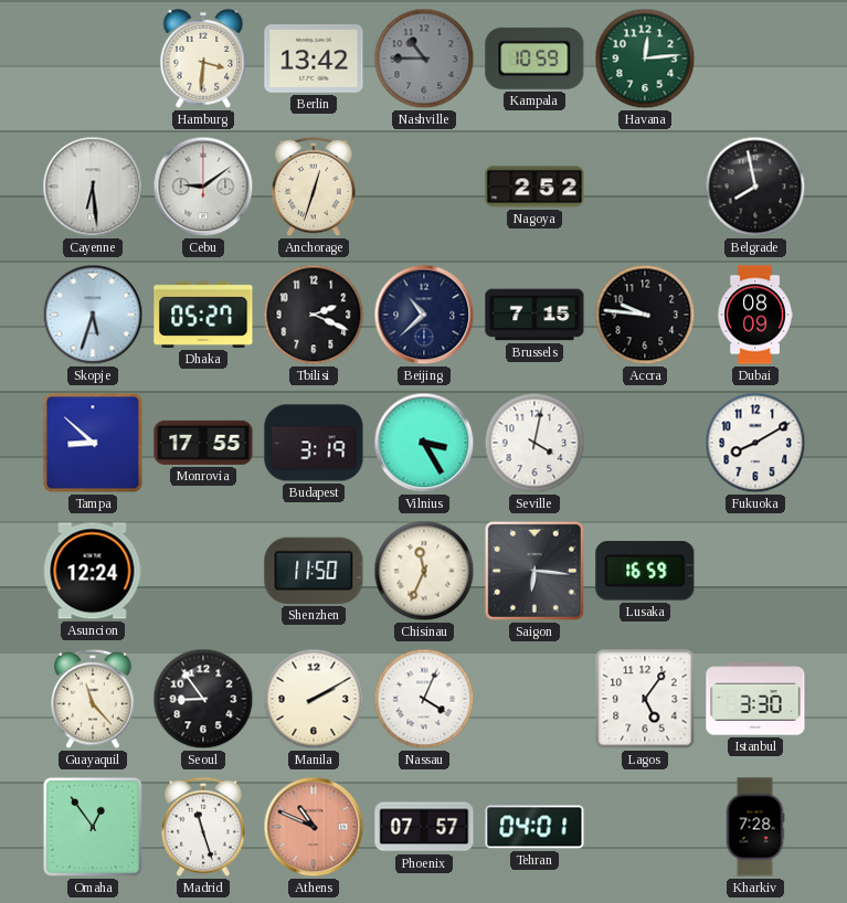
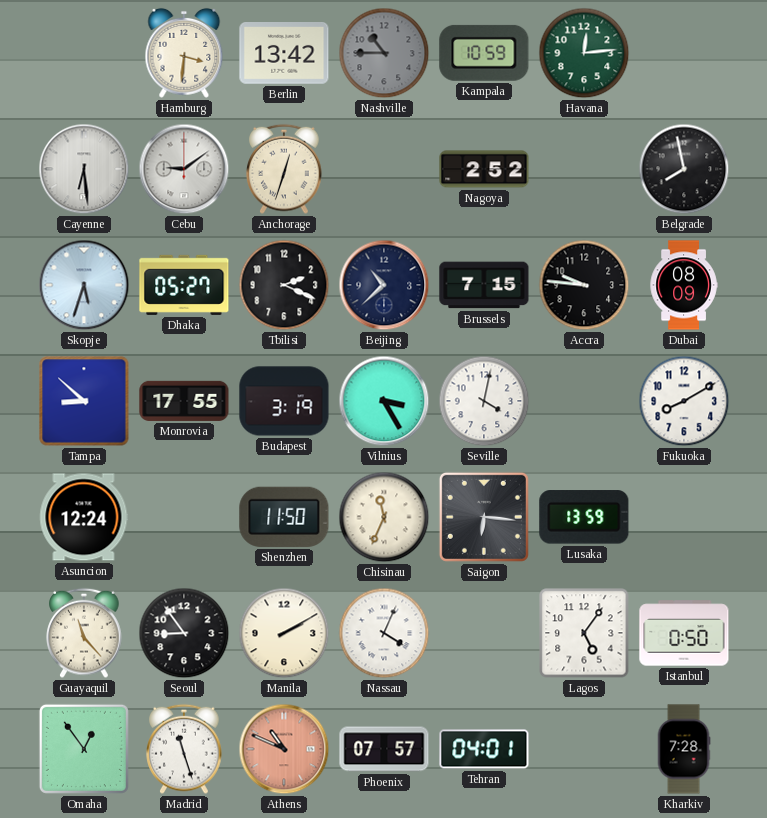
Lusaka: 16:59 -> 13:59
Istanbul: 3:30 -> 0:50
